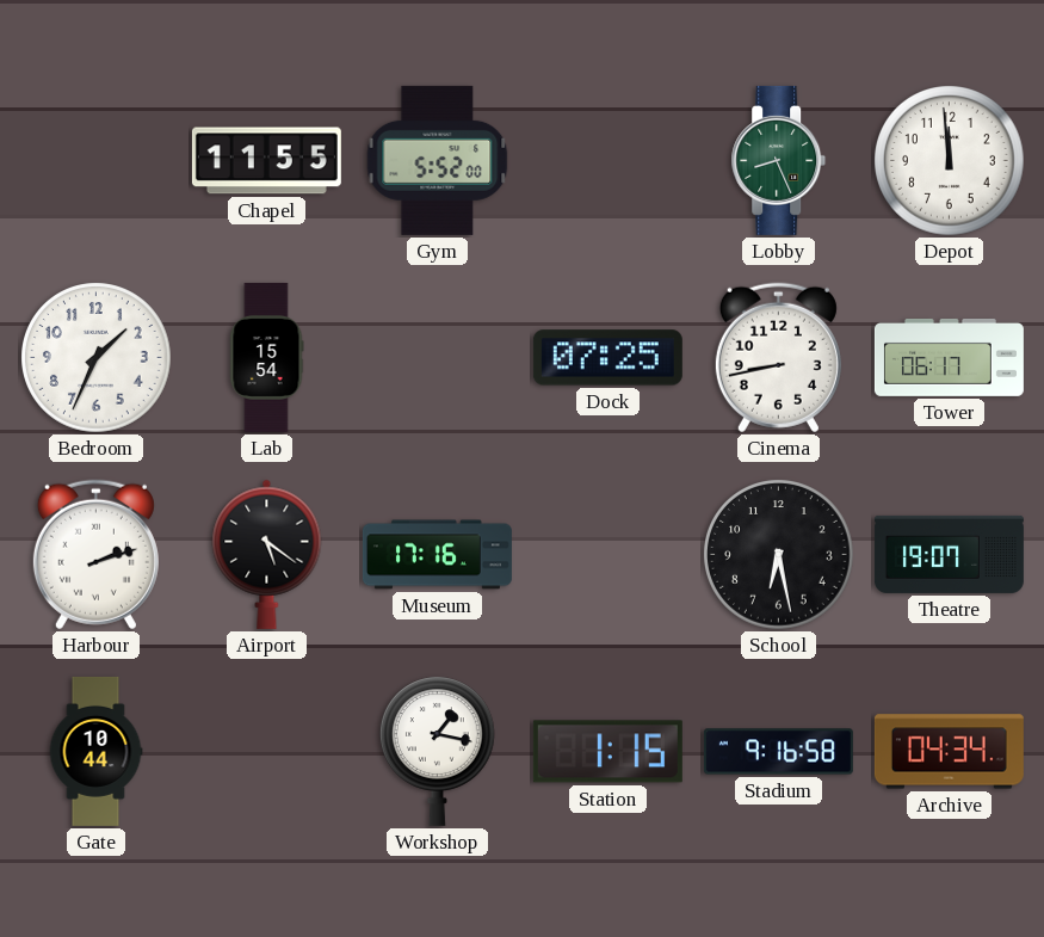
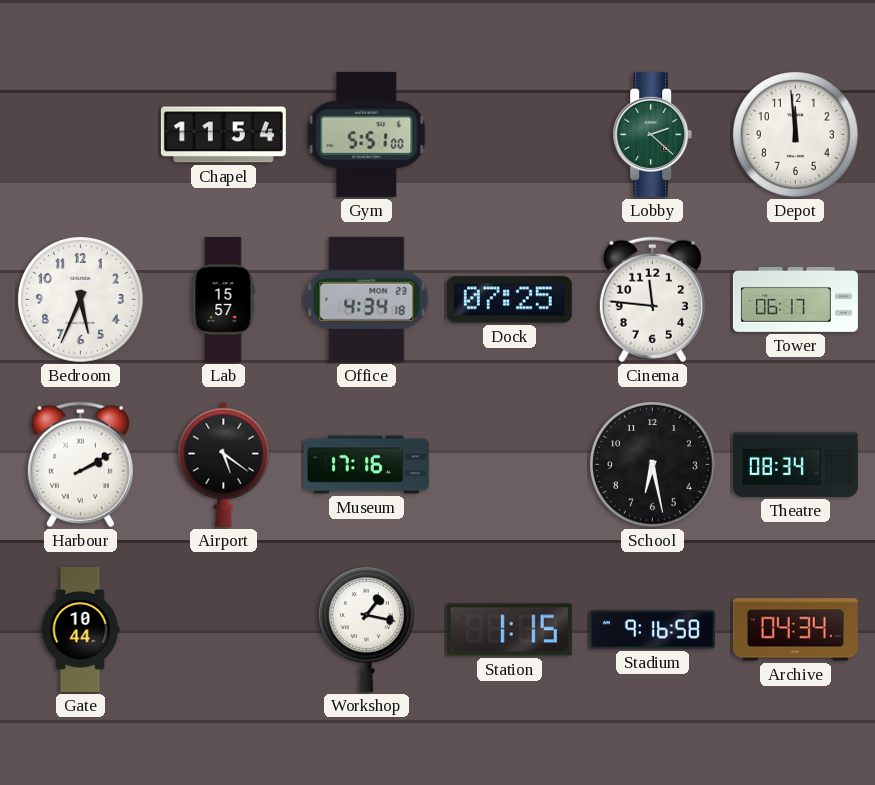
Chapel: 11:55 -> 11:54
Gym: 5:52 -> 5:51
Lobby: 8:26 -> 2:22
Bedroom: 1:34 -> 5:34
Lab: 15:54 -> 15:57
Office: none -> 4:34
Cinema: 8:43 -> 11:46
Harbour: 2:12 -> 2:10
Theatre: 19:07 -> 08:34
